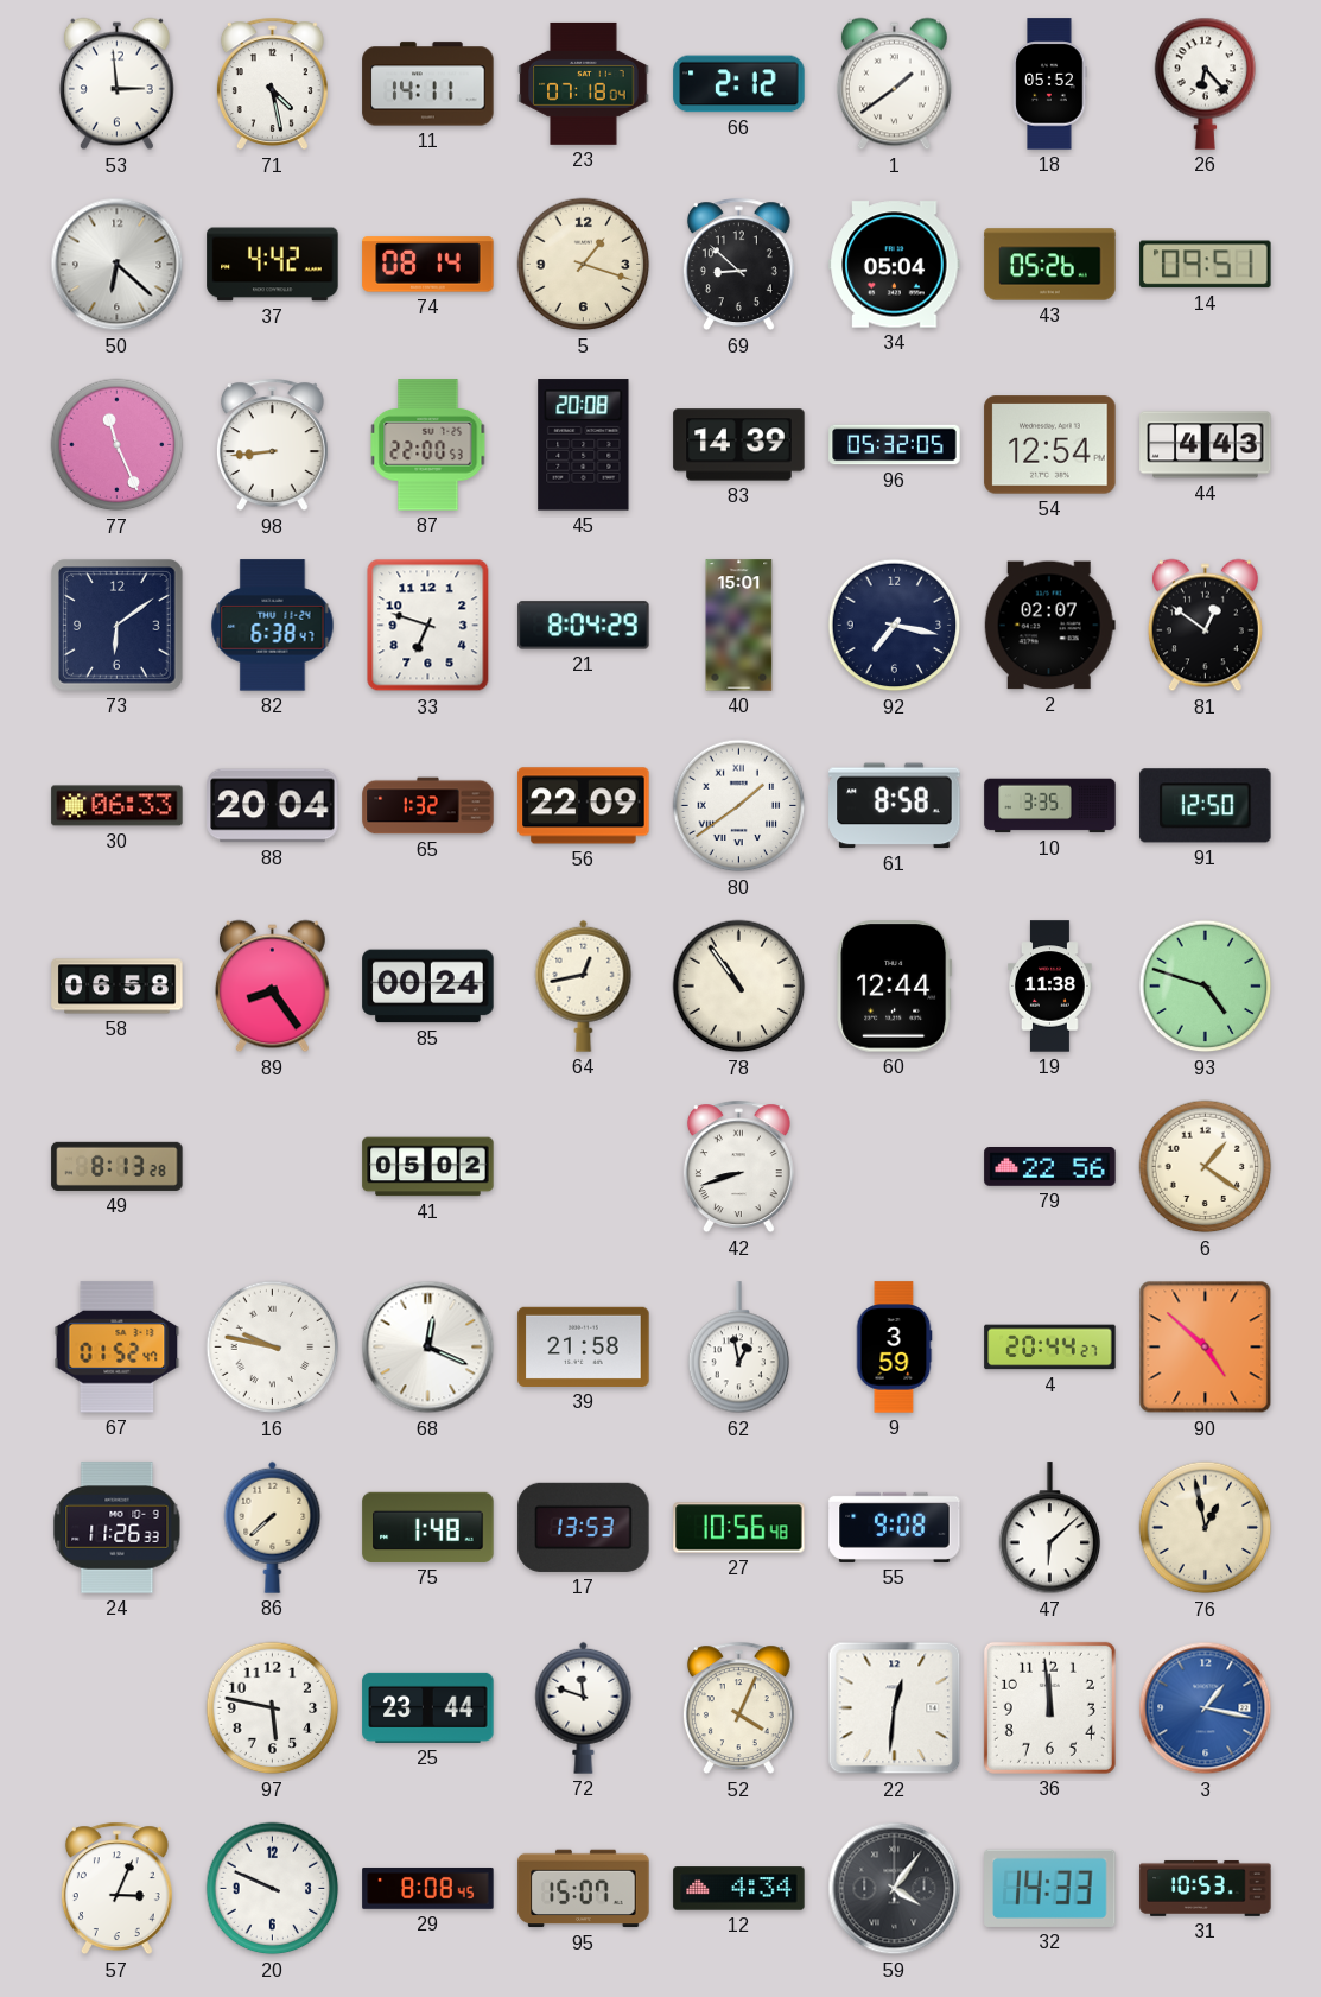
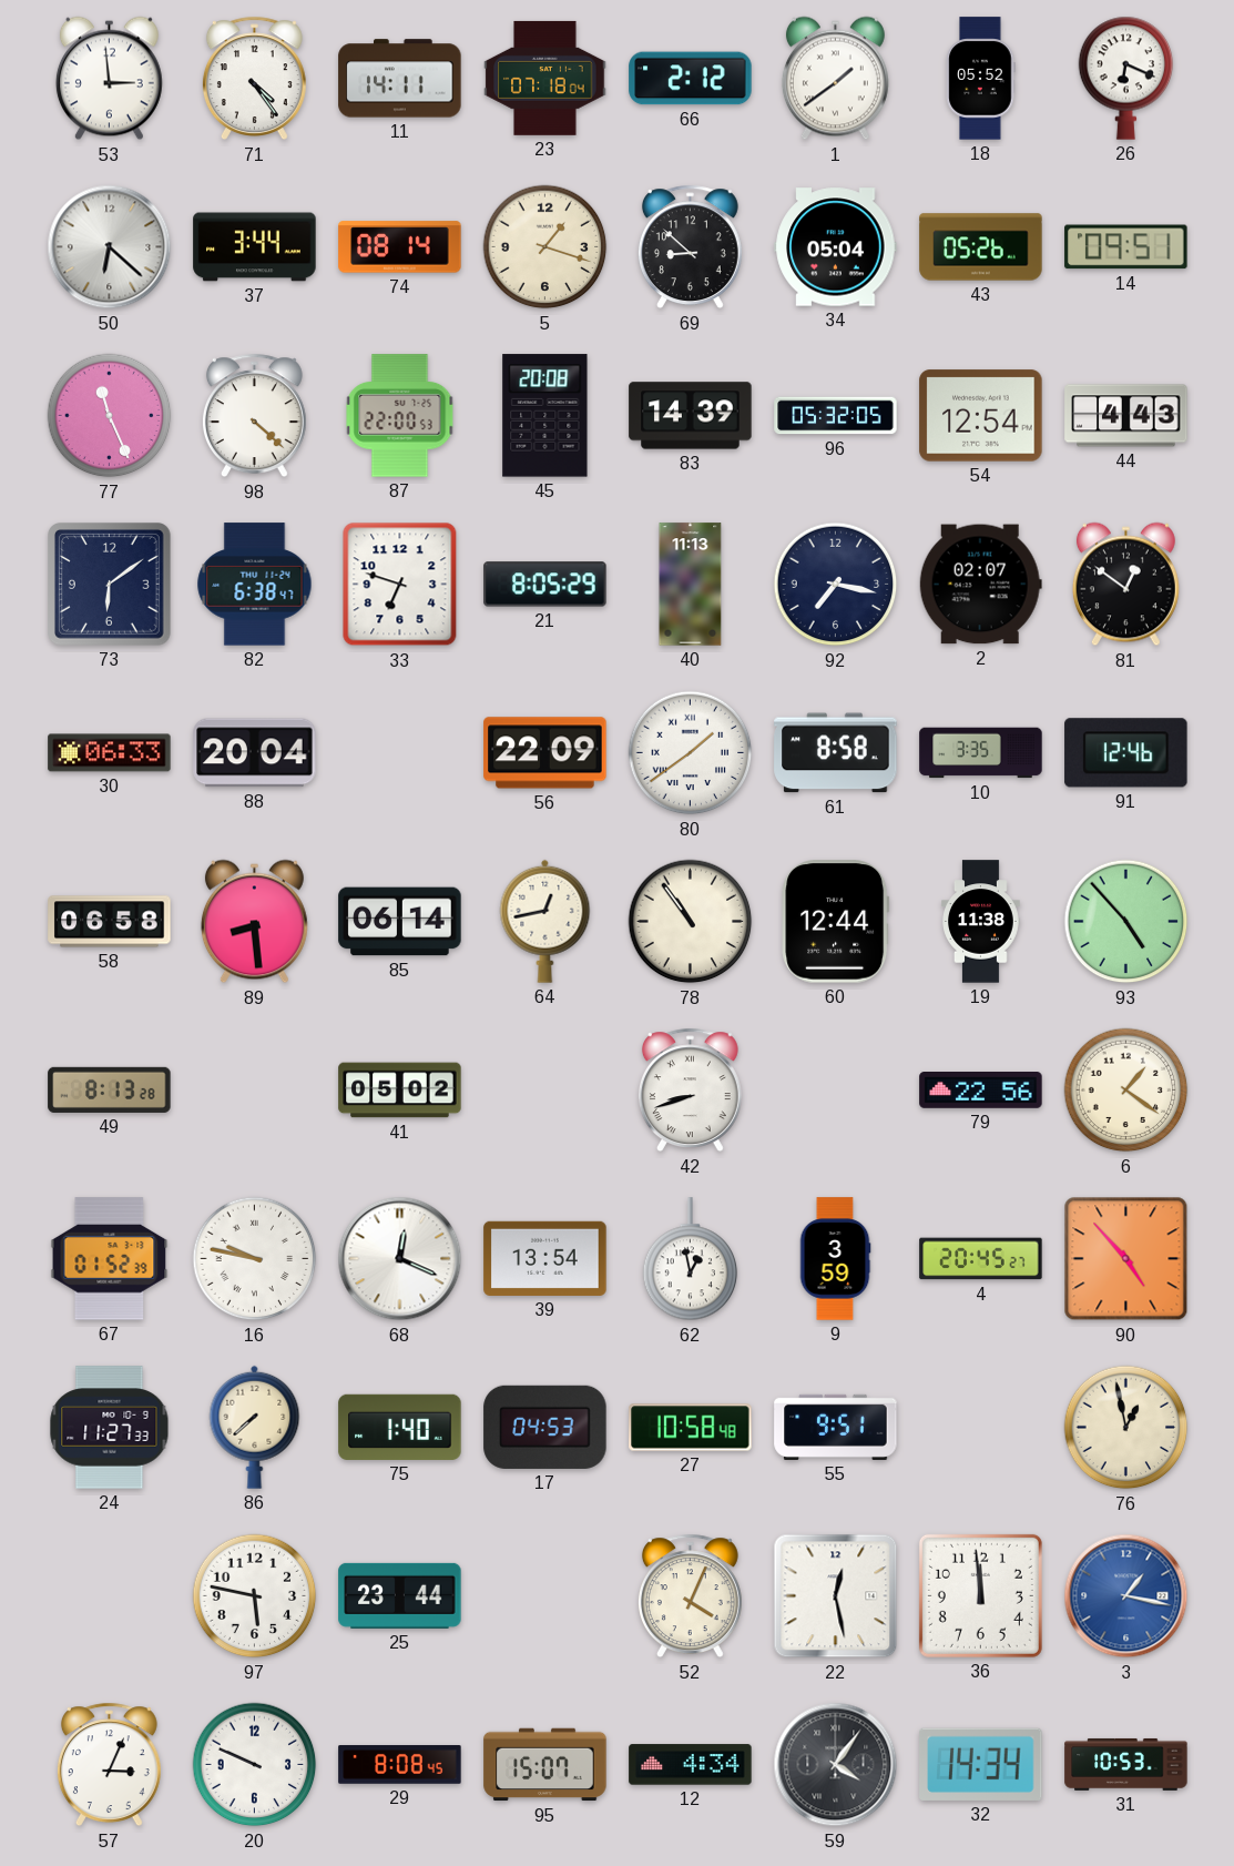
71: 4:28 -> 4:24
26: 6:23 -> 6:19
37: 4:42 -> 3:44
98: 8:44 -> 4:22
21: 8:04 -> 8:05
40: 15:01 -> 11:13
65: 1:32 -> none
91: 12:50 -> 12:46
89: 8:24 -> 8:29
85: 00:24 -> 06:14
93: 4:48 -> 4:53
67: 01:52:47 -> 01:52:39
39: 21:58 -> 13:54
4: 20:44 -> 20:45
90: 4:52 -> 4:53
24: 11:26 -> 11:27
75: 1:48 -> 1:40
17: 13:53 -> 04:53
27: 10:56 -> 10:58
55: 9:08 -> 9:51
47: 6:08 -> none
72: 11:48 -> none
22: 12:31 -> 12:28
32: 14:33 -> 14:34
